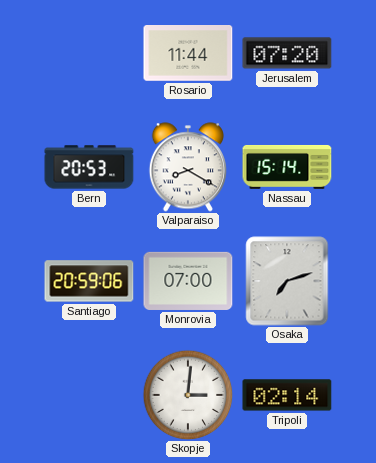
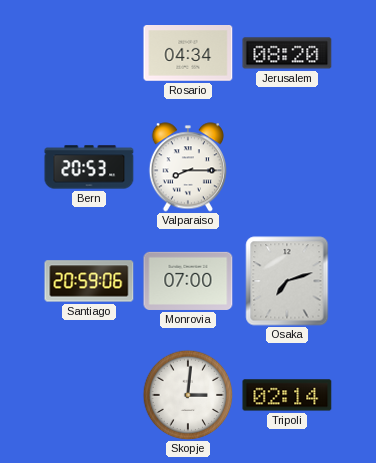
Rosario: 11:44 -> 04:34
Jerusalem: 07:20 -> 08:20
Valparaiso: 8:20 -> 8:15
Nassau: 15:14 -> none
